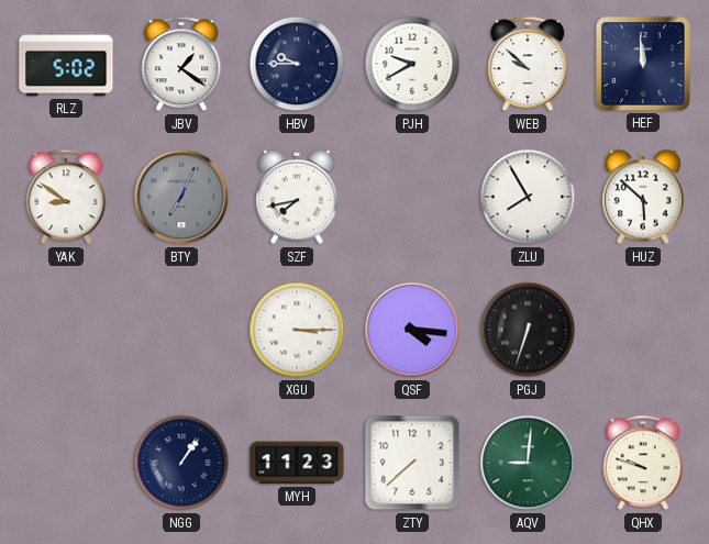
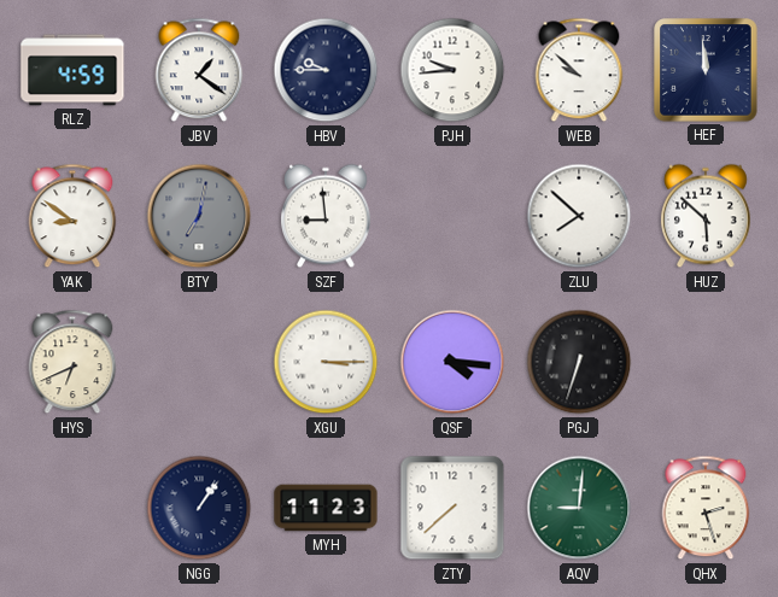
RLZ: 5:02 -> 4:59
PJH: 9:40 -> 9:44
BTY: 7:04 -> 7:02
SZF: 7:43 -> 8:59
ZLU: 7:55 -> 7:52
HYS: none -> 6:41
QHX: 9:48 -> 2:27
